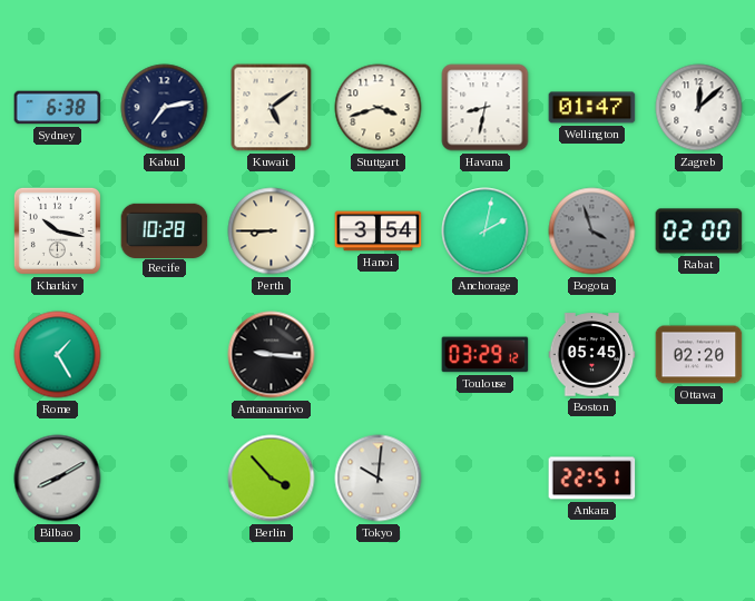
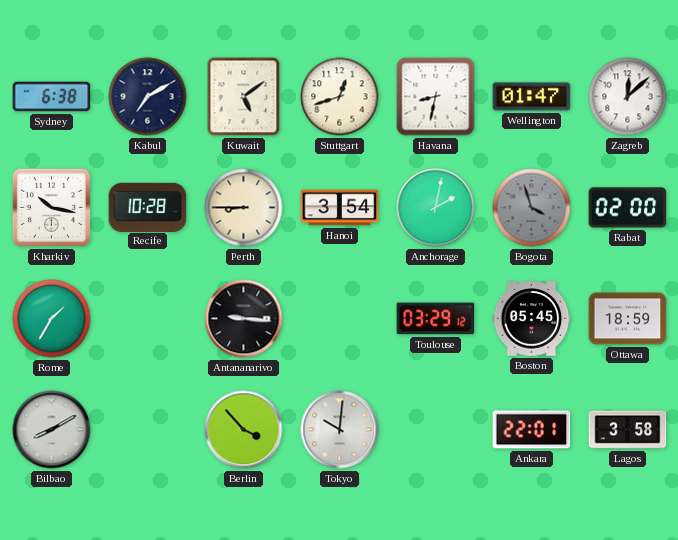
Kabul: 7:13 -> 7:10
Stuttgart: 3:42 -> 12:42
Rome: 1:25 -> 1:35
Ottawa: 02:20 -> 18:59
Ankara: 22:51 -> 22:01
Lagos: none -> 3:58
